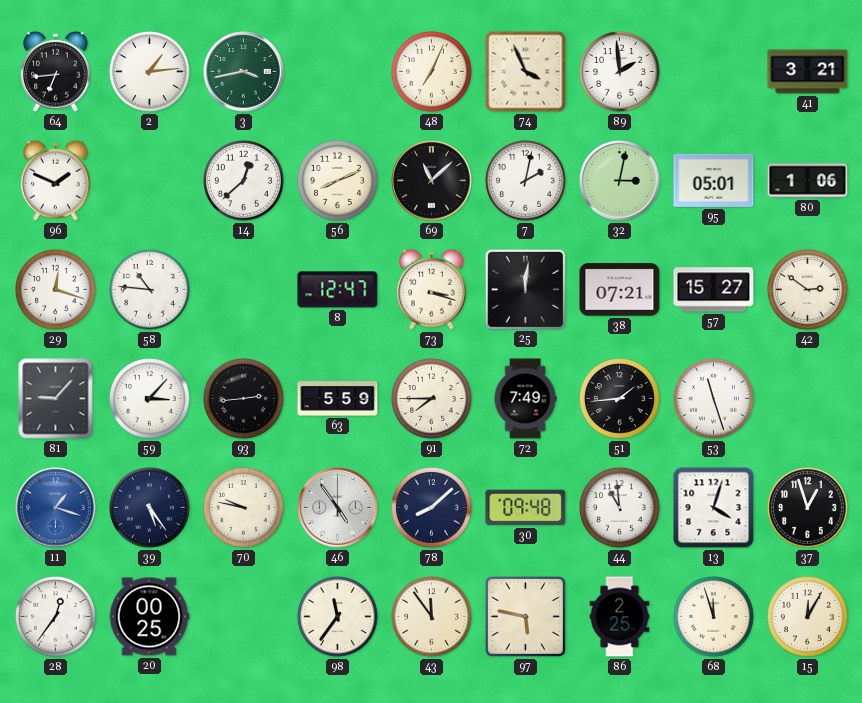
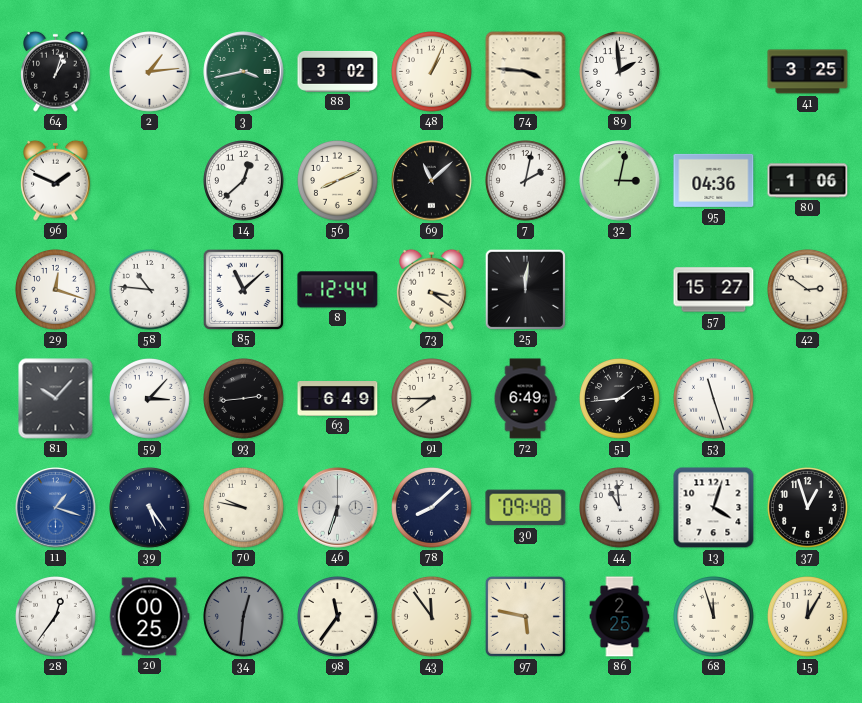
64: 6:44 -> 1:03
88: none -> 3:02
48: 7:04 -> 1:04
74: 3:56 -> 3:46
41: 3:21 -> 3:25
95: 05:01 -> 04:36
85: none -> 11:08
8: 12:47 -> 12:44
73: 3:18 -> 3:21
38: 07:21 -> none
81: 9:07 -> 10:07
63: 5:59 -> 6:49
72: 7:49 -> 6:49
46: 4:54 -> 6:33
34: none -> 12:31
